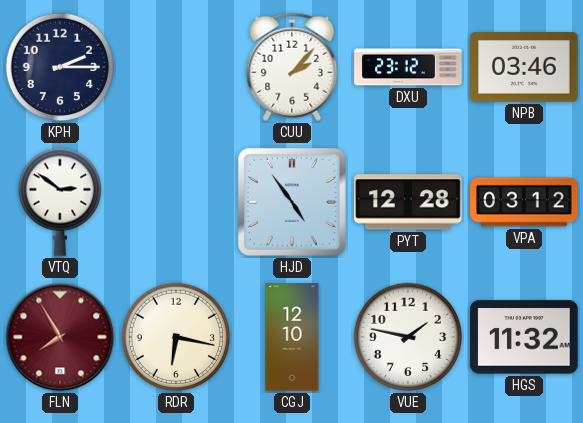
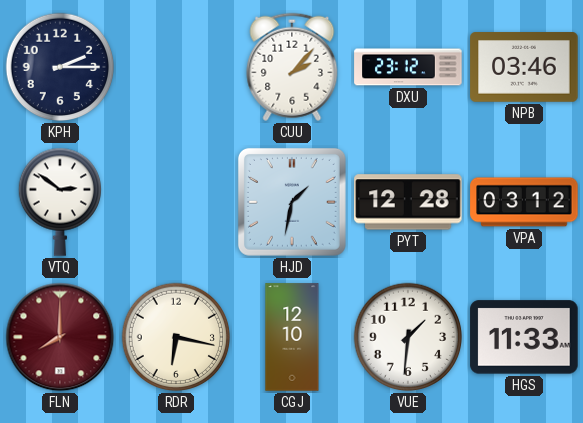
HJD: 4:54 -> 1:32
FLN: 7:55 -> 8:00
VUE: 1:47 -> 1:31
HGS: 11:32 -> 11:33
